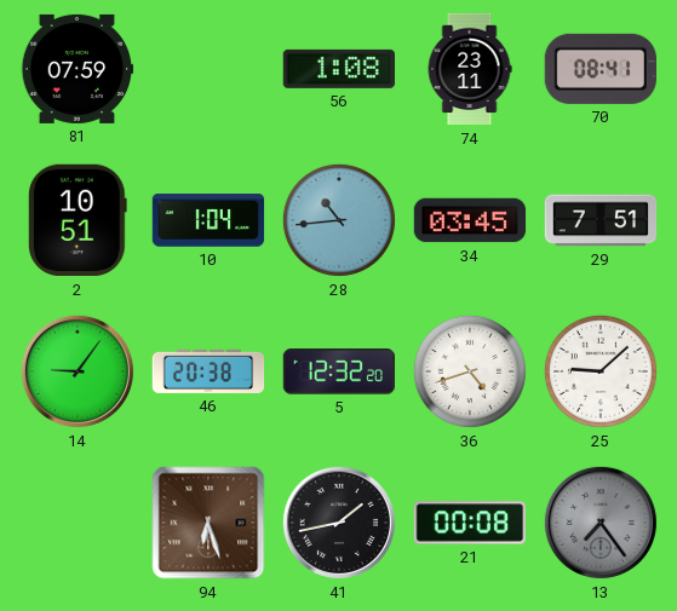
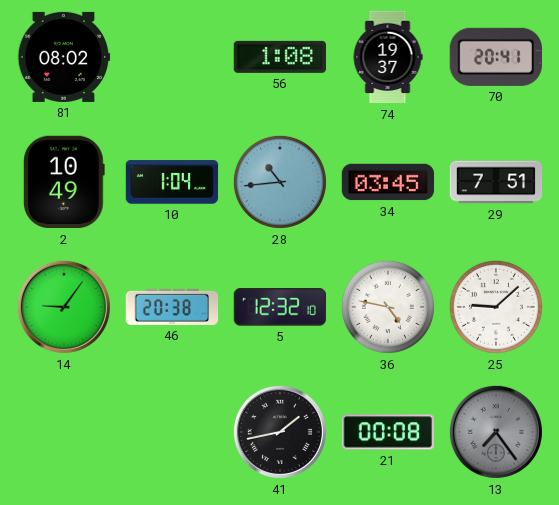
81: 07:59 -> 08:02
74: 23:11 -> 19:37
70: 08:41 -> 20:41
2: 10:51 -> 10:49
5: 12:32:20 -> 12:32:10
36: 4:42 -> 4:47
94: 6:27 -> none
